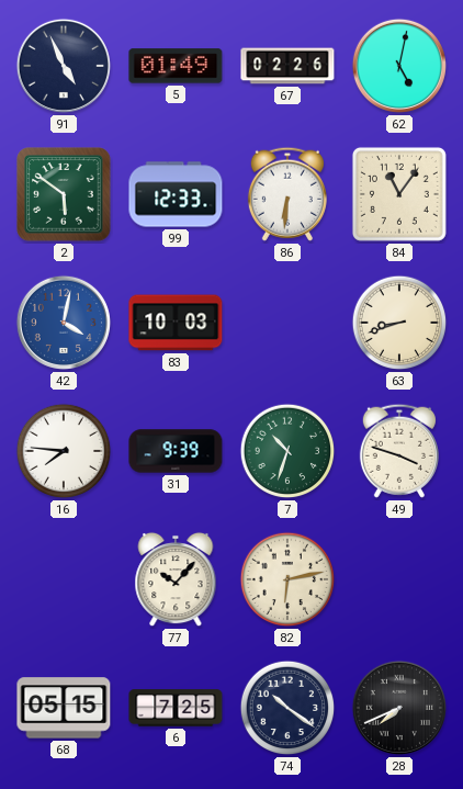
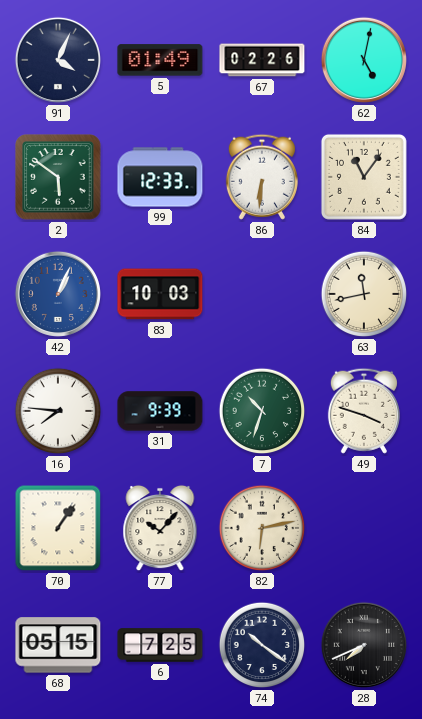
91: 4:56 -> 4:04
42: 4:02 -> 1:04
63: 8:42 -> 11:43
70: none -> 1:06
